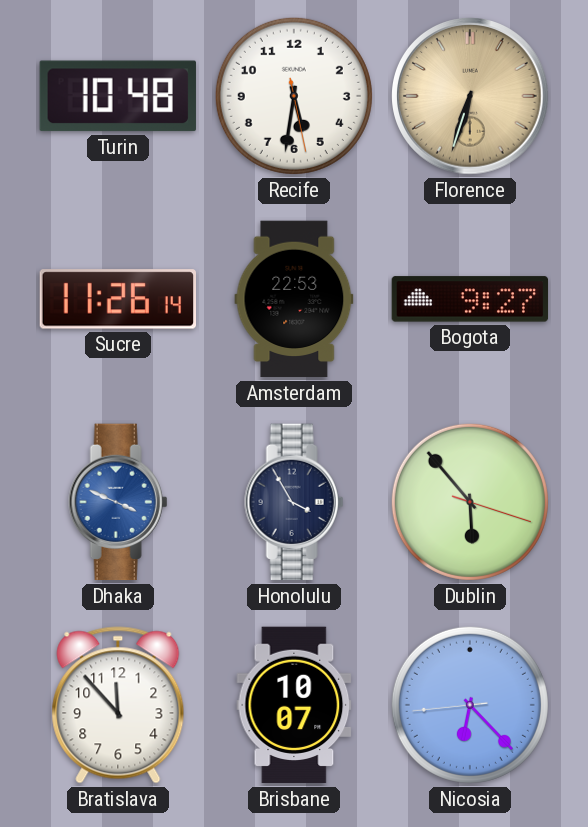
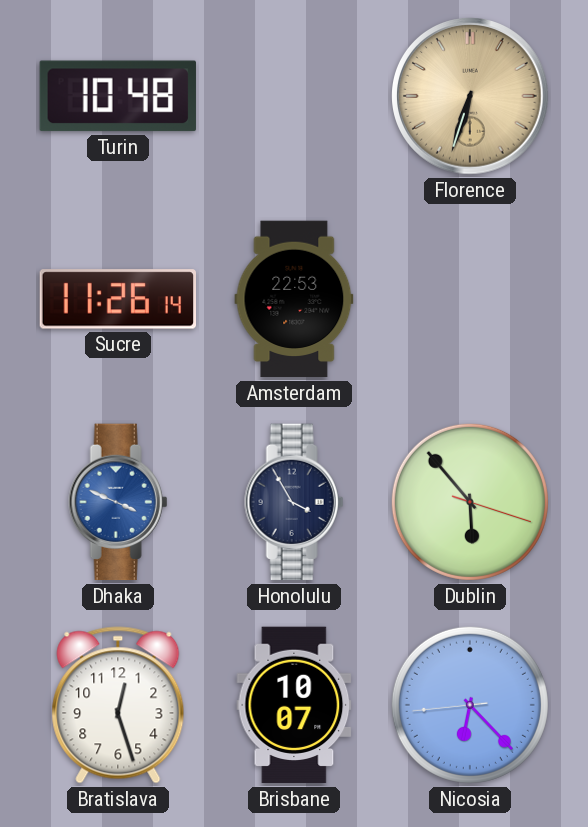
Recife: 5:31 -> none
Bogota: 9:27 -> none
Bratislava: 11:53 -> 12:27
